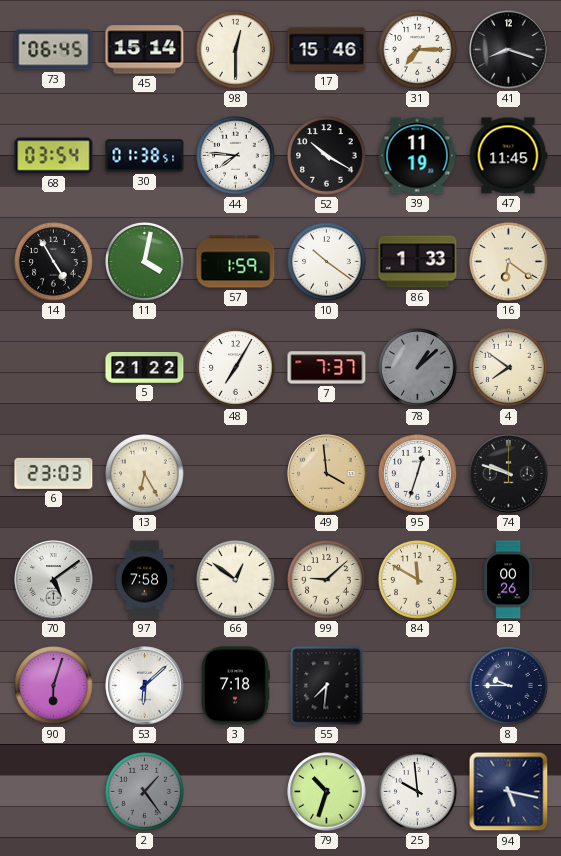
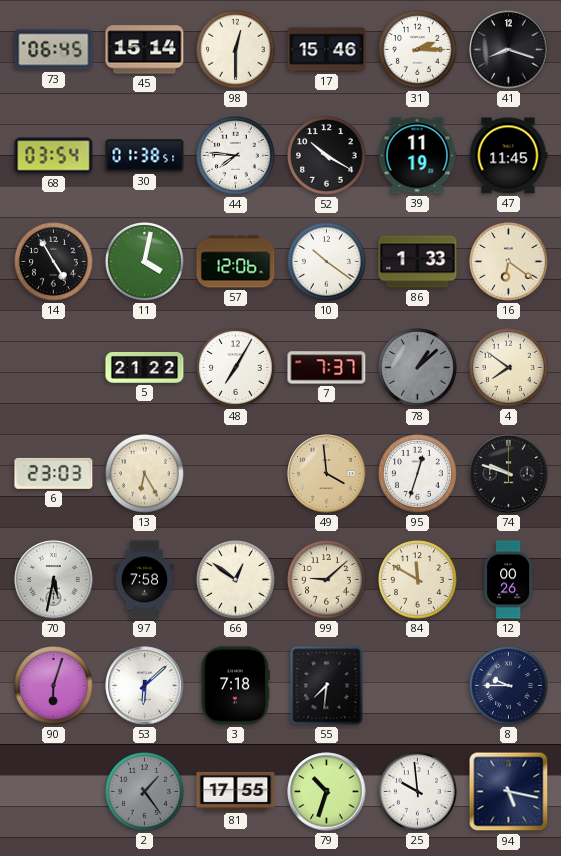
31: 7:15 -> 2:15
57: 1:59 -> 12:06
70: 5:09 -> 5:32
81: none -> 17:55
